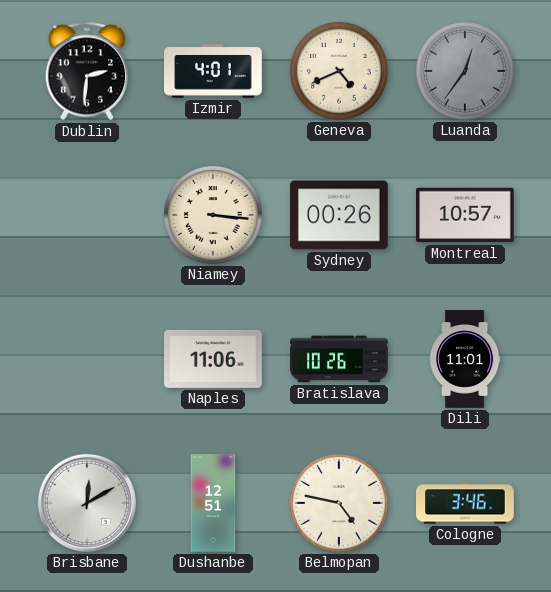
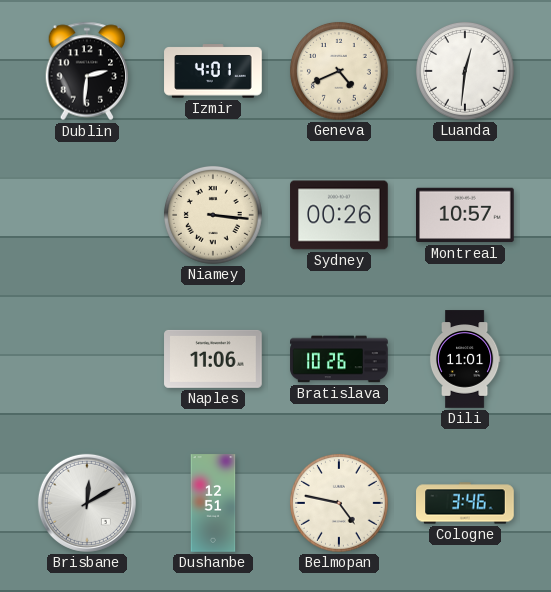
Luanda: 12:36 -> 12:31
Luanda dial: grey -> white
